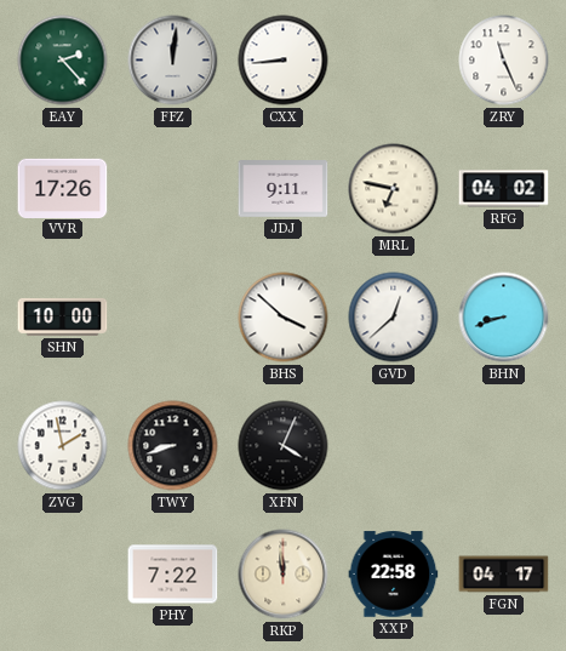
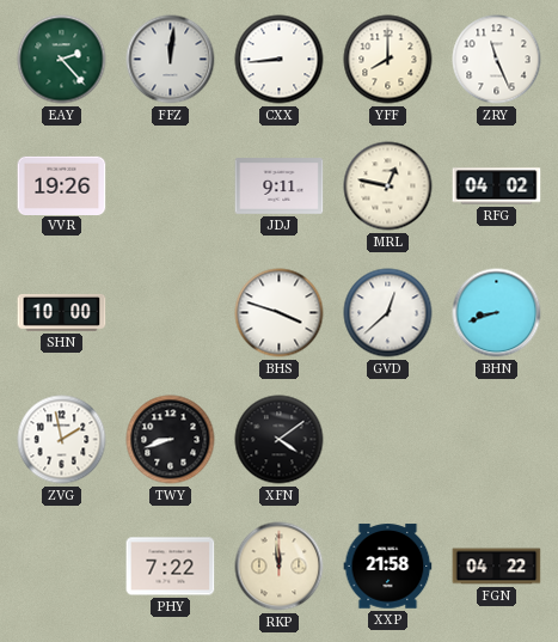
YFF: none -> 8:00
VVR: 17:26 -> 19:26
MRL: 6:47 -> 12:47
BHS: 3:52 -> 3:48
XFN: 4:04 -> 4:09
XXP: 22:58 -> 21:58
FGN: 04:17 -> 04:22
